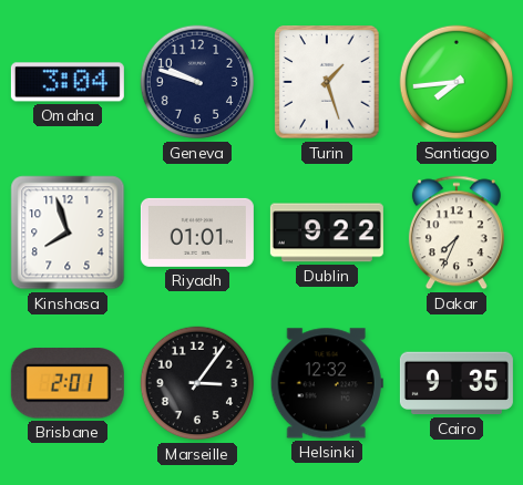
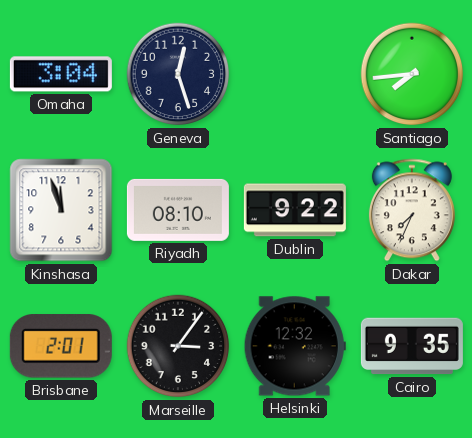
Geneva: 9:48 -> 12:27
Turin: 1:27 -> none
Kinshasa: 7:57 -> 11:57
Riyadh: 01:01 -> 08:10
